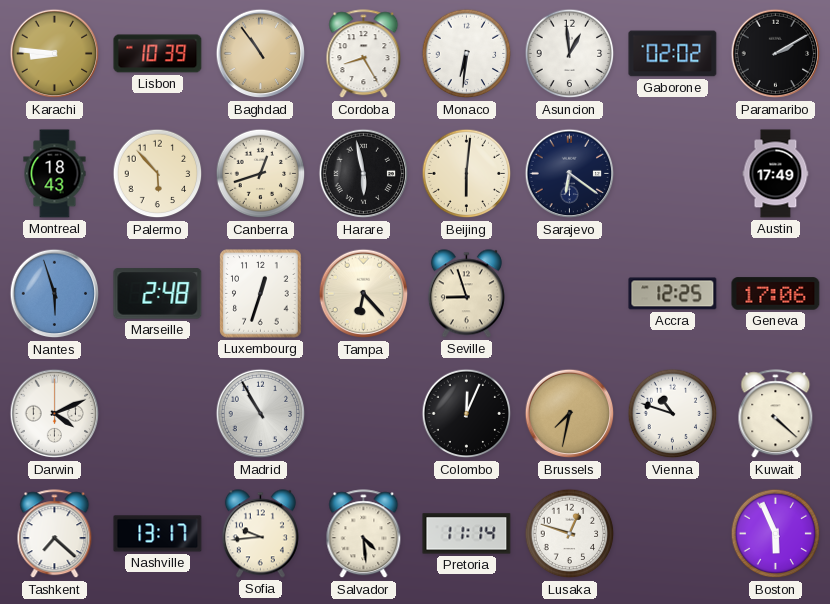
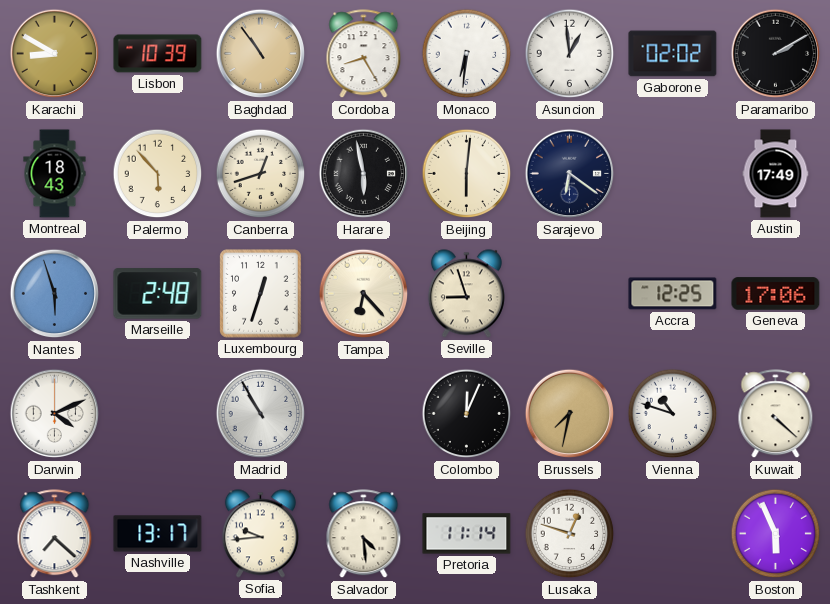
Karachi: 8:46 -> 8:50
